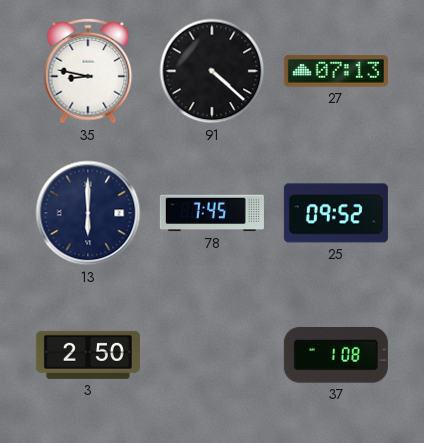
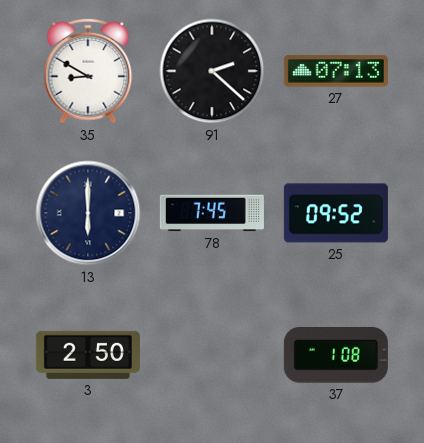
35: 8:47 -> 8:50
91: 4:22 -> 2:22
